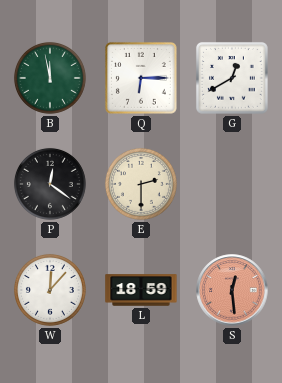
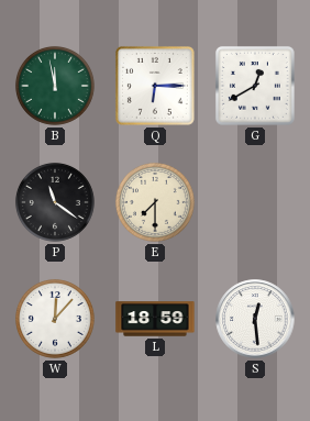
P: 12:21 -> 11:21
E: 2:30 -> 7:30
S dial: salmon -> white
